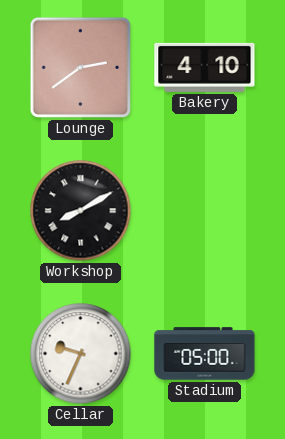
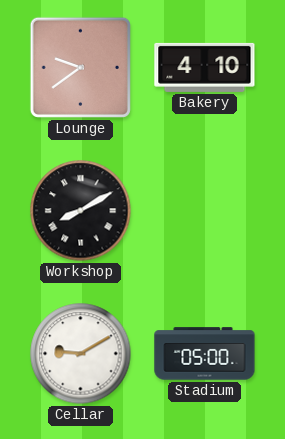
Lounge: 2:39 -> 9:39
Cellar: 9:34 -> 9:10
